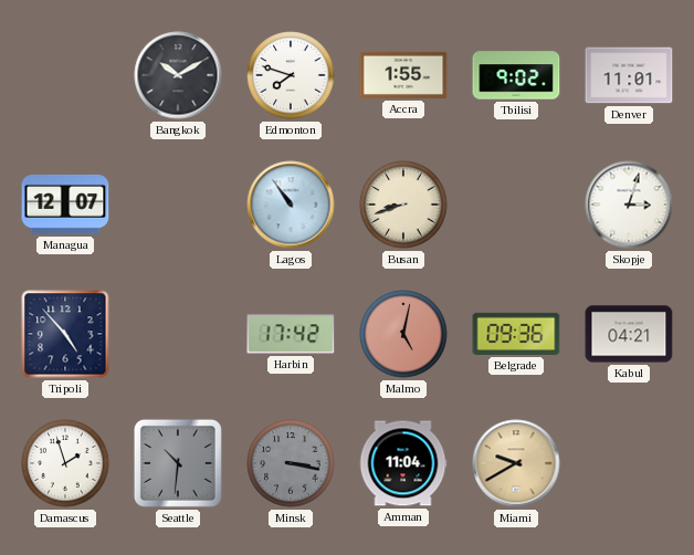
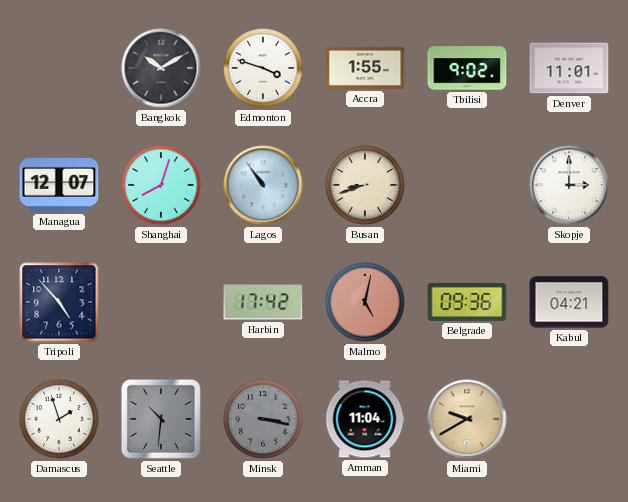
Edmonton: 7:48 -> 3:48
Shanghai: none -> 8:03
Skopje: 3:03 -> 3:00
